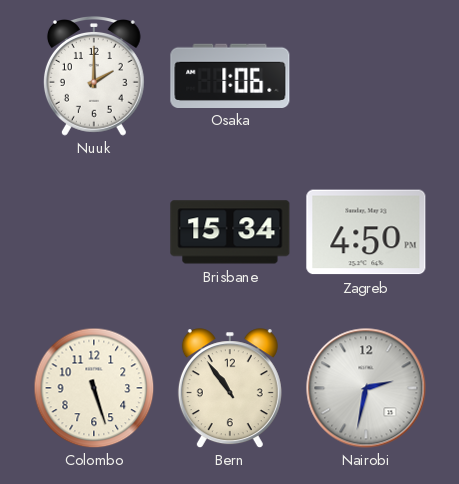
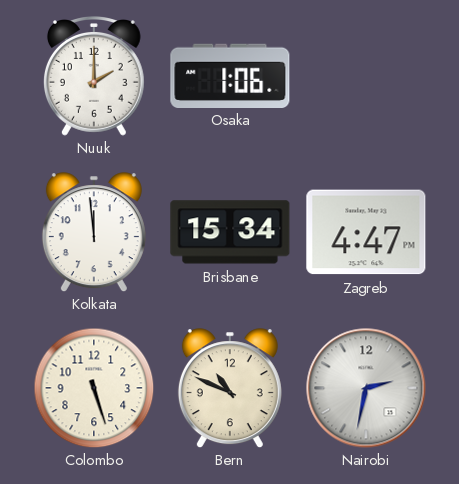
Kolkata: none -> 11:59
Zagreb: 4:50 -> 4:47
Bern: 10:54 -> 10:49
